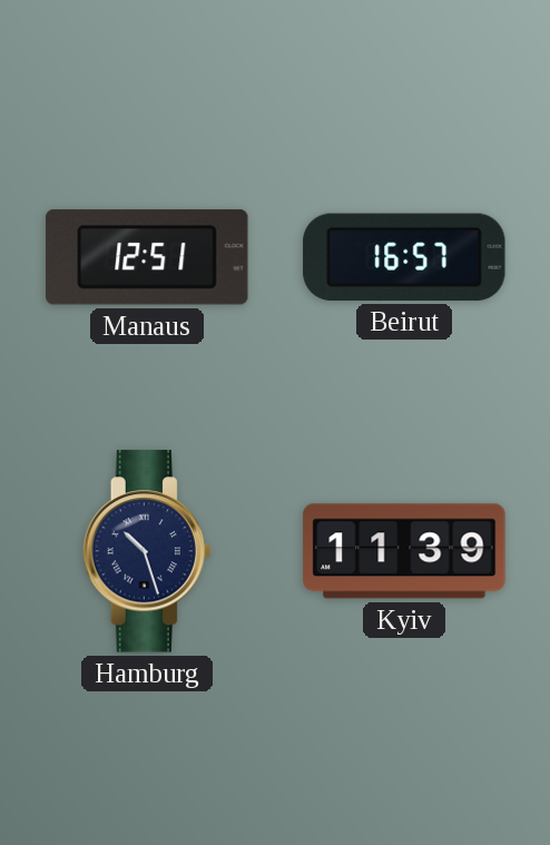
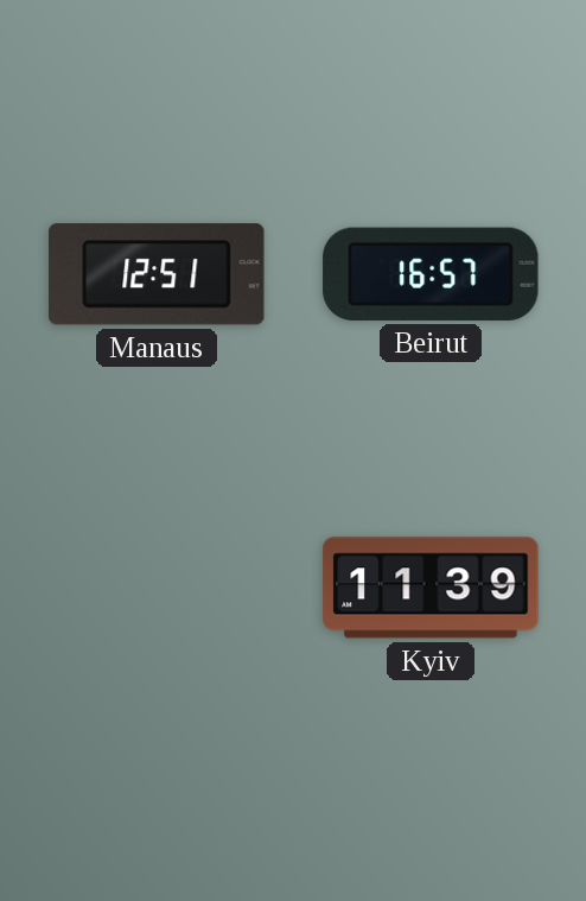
Hamburg: 10:27 -> none
